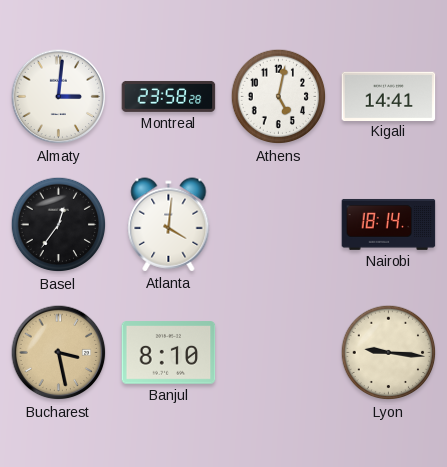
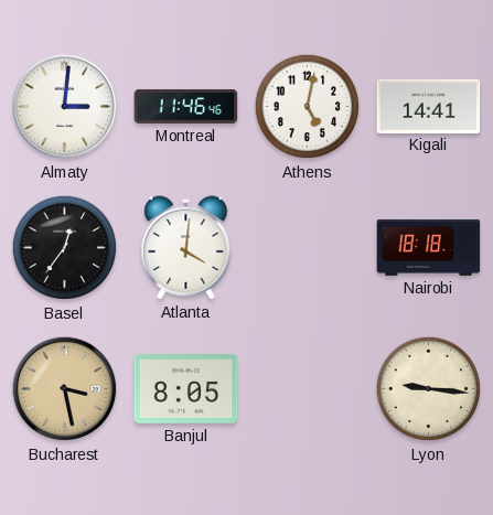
Montreal: 23:58 -> 11:46
Nairobi: 18:14 -> 18:18
Banjul: 8:10 -> 8:05
